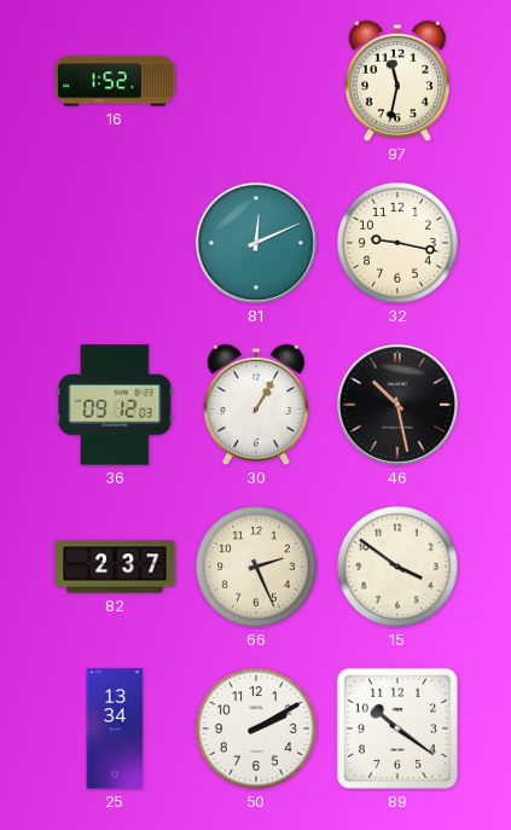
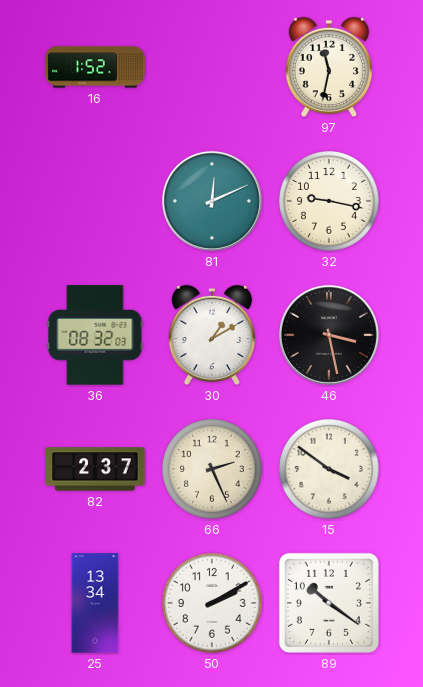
36: 09:12 -> 08:32
30: 1:05 -> 1:10
46: 10:28 -> 3:28
